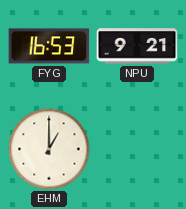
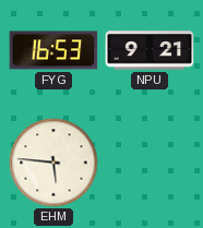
EHM: 1:00 -> 5:46
